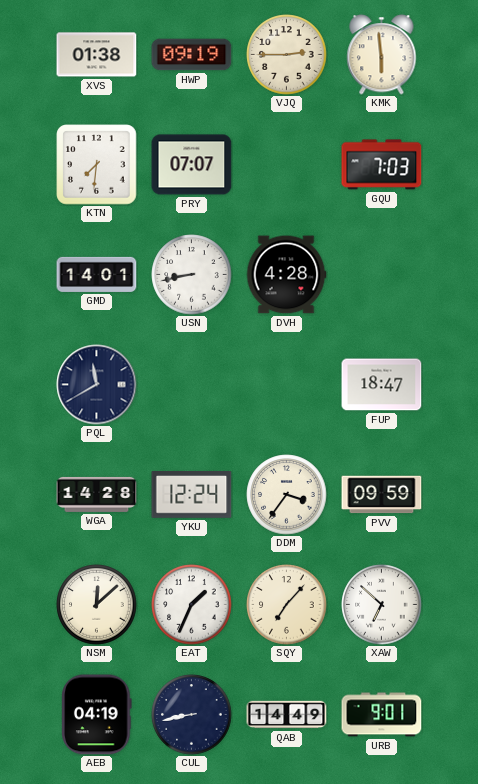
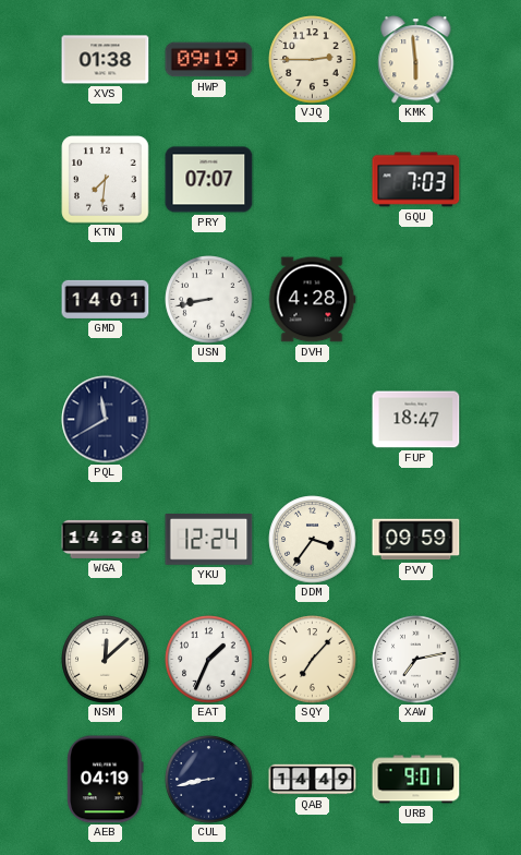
XAW: 6:52 -> 7:13
